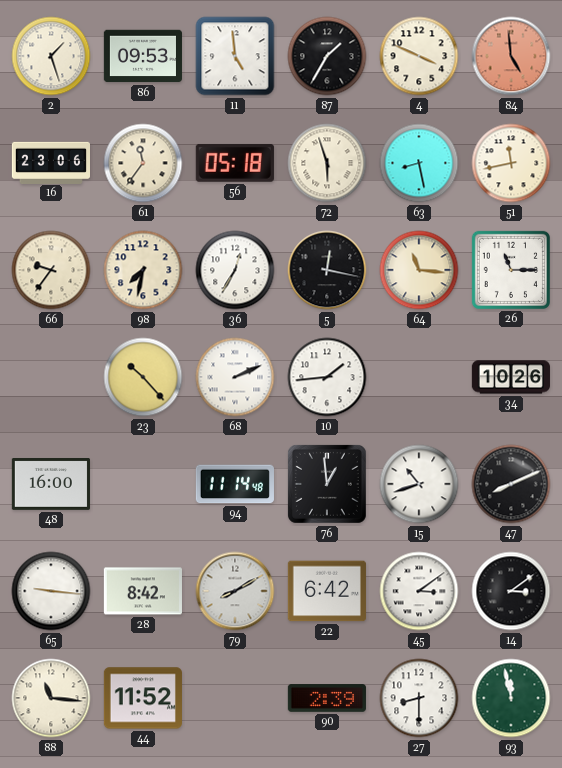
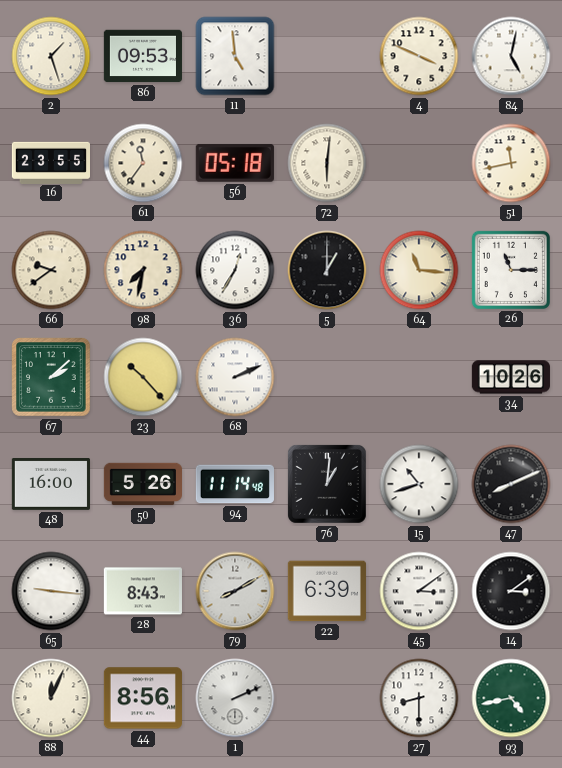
87: 1:35 -> none
84: 4:59 -> 5:02
84 dial: salmon -> white
16: 23:06 -> 23:55
72: 5:57 -> 6:01
63: 8:28 -> none
66: 9:36 -> 9:39
5: 12:17 -> 1:00
67: none -> 2:08
10: 1:44 -> none
50: none -> 5:26
76: 12:59 -> 1:01
28: 8:42 -> 8:43
22: 6:42 -> 6:39
88: 11:16 -> 12:04
44: 11:52 -> 8:56
1: none -> 2:11
90: 2:39 -> none
93: 11:58 -> 4:43
